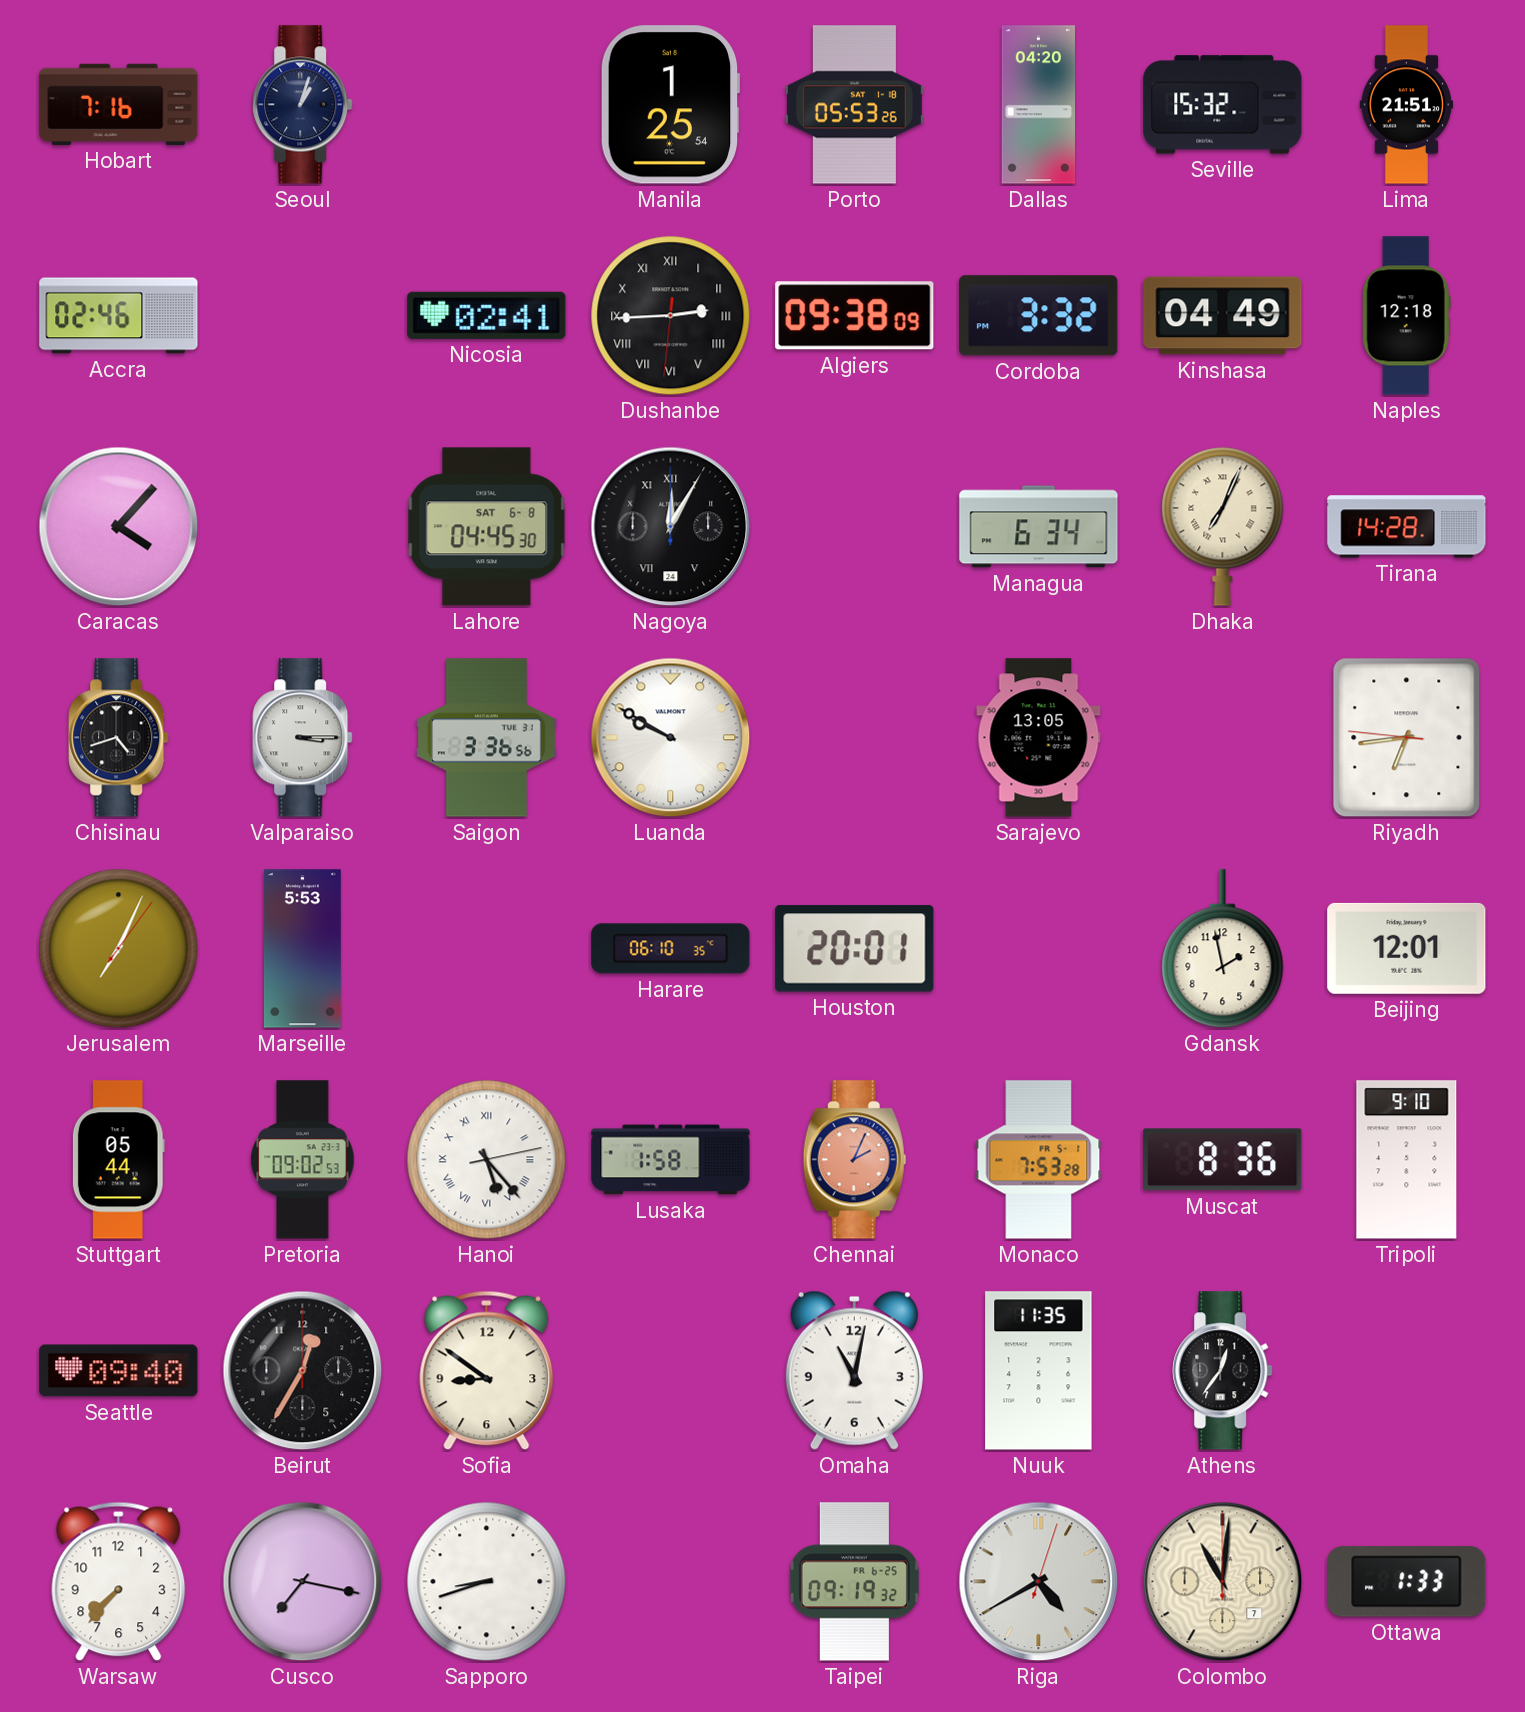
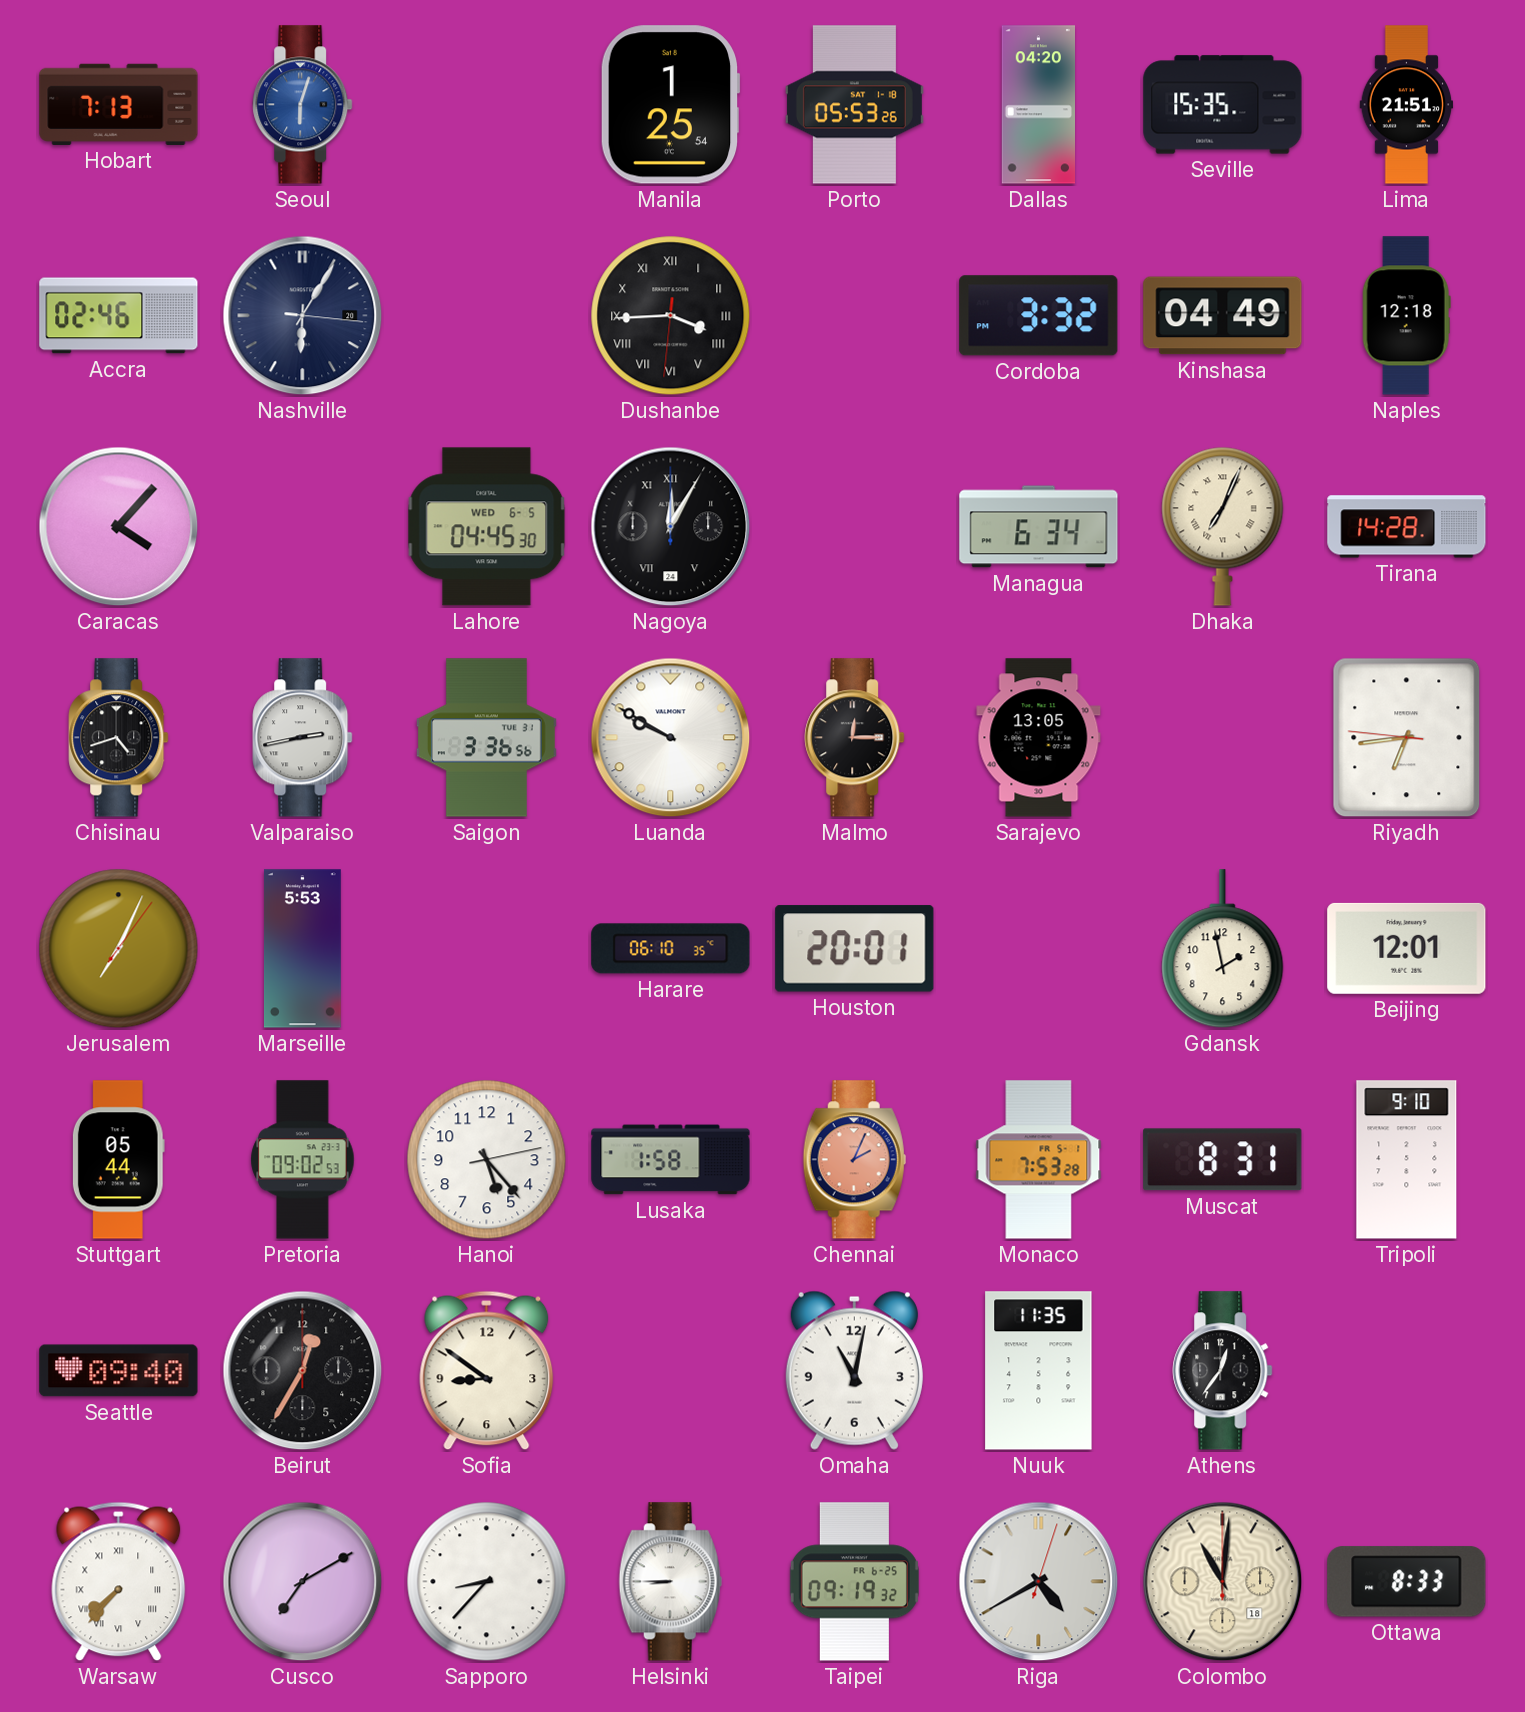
Hobart: 7:16 -> 7:13
Seoul: 1:03 -> 6:03
Seoul dial: navy -> blue
Seville: 15:32 -> 15:35
Nashville: none -> 6:05
Nicosia: 02:41 -> none
Dushanbe: 2:44 -> 3:44
Algiers: 09:38 -> none
Lahore date: SAT 6-8 -> WED 6-5
Valparaiso: 3:15 -> 2:43
Malmo: none -> 12:15
Hanoi numerals: Roman -> Arabic
Muscat: 8:36 -> 8:31
Warsaw numerals: Arabic -> Roman
Cusco: 7:17 -> 7:10
Sapporo: 8:42 -> 8:37
Helsinki: none -> 8:45
Colombo date: 7 -> 18
Ottawa: 1:33 -> 8:33
